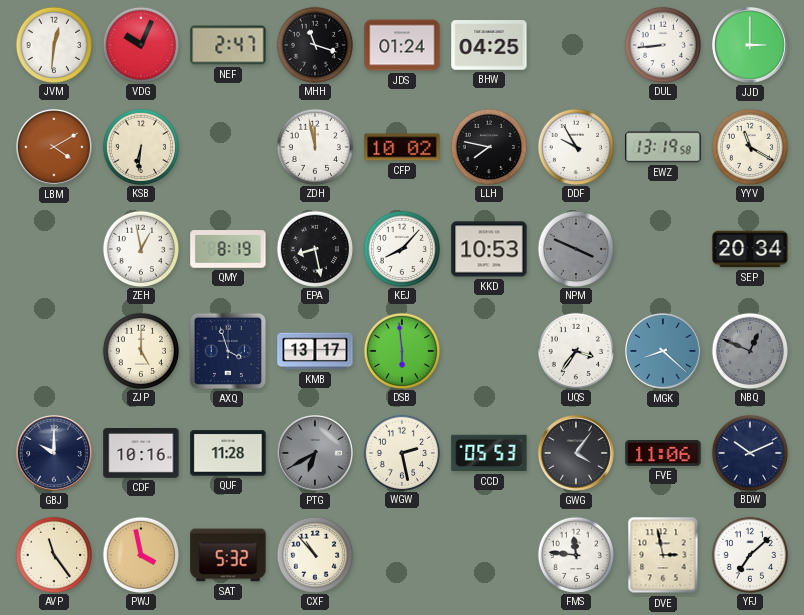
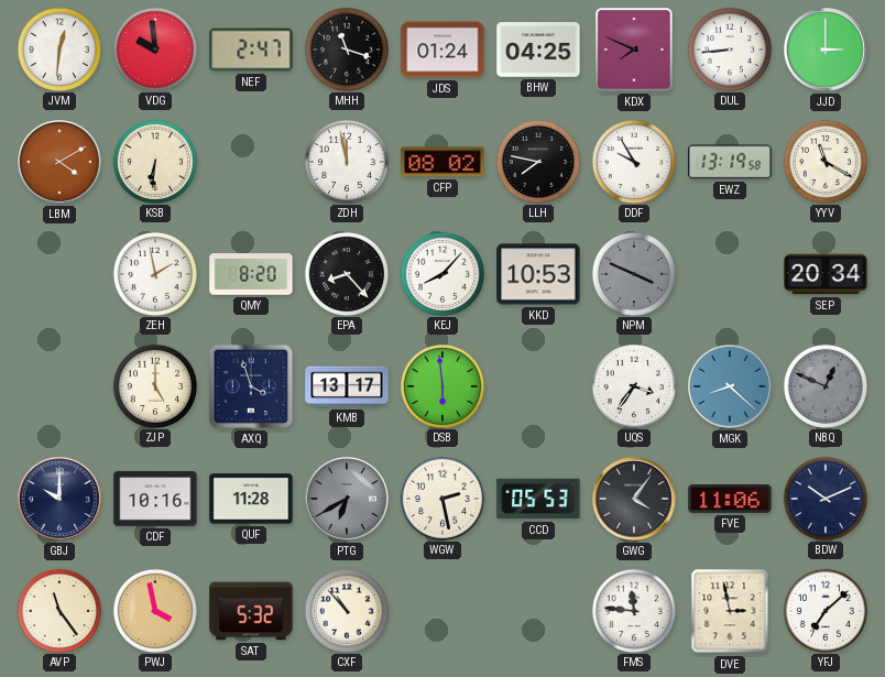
VDG: 10:04 -> 9:59
KDX: none -> 7:49
CFP: 10:02 -> 08:02
ZEH: 12:58 -> 1:58
QMY: 8:19 -> 8:20
EPA: 8:28 -> 8:23
